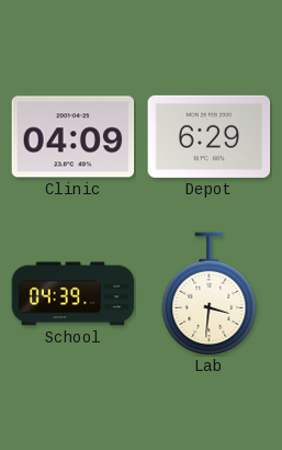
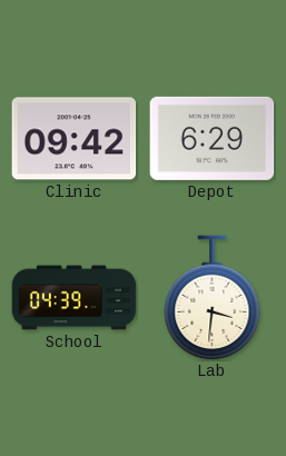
Clinic: 04:09 -> 09:42
